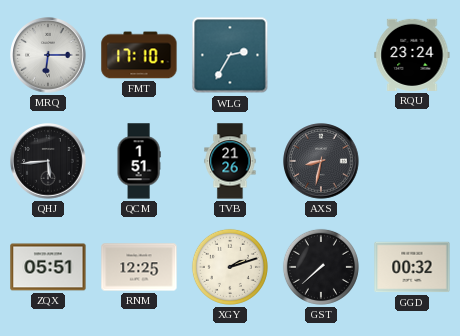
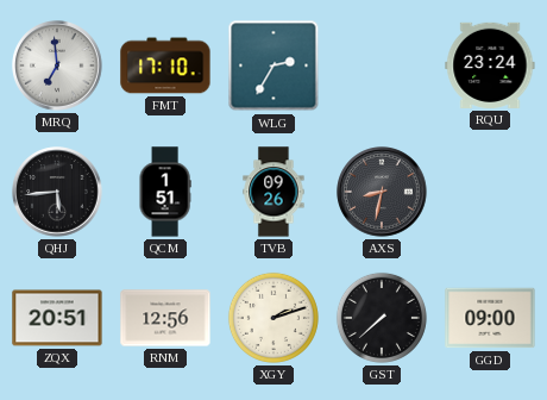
MRQ: 6:15 -> 6:59
TVB: 21:26 -> 09:26
ZQX: 05:51 -> 20:51
RNM: 12:25 -> 12:56
GGD: 00:32 -> 09:00
